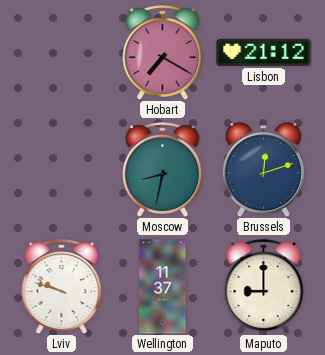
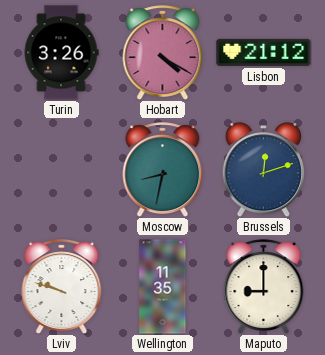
Turin: none -> 3:26
Hobart: 7:20 -> 4:20
Wellington: 11:37 -> 11:35
